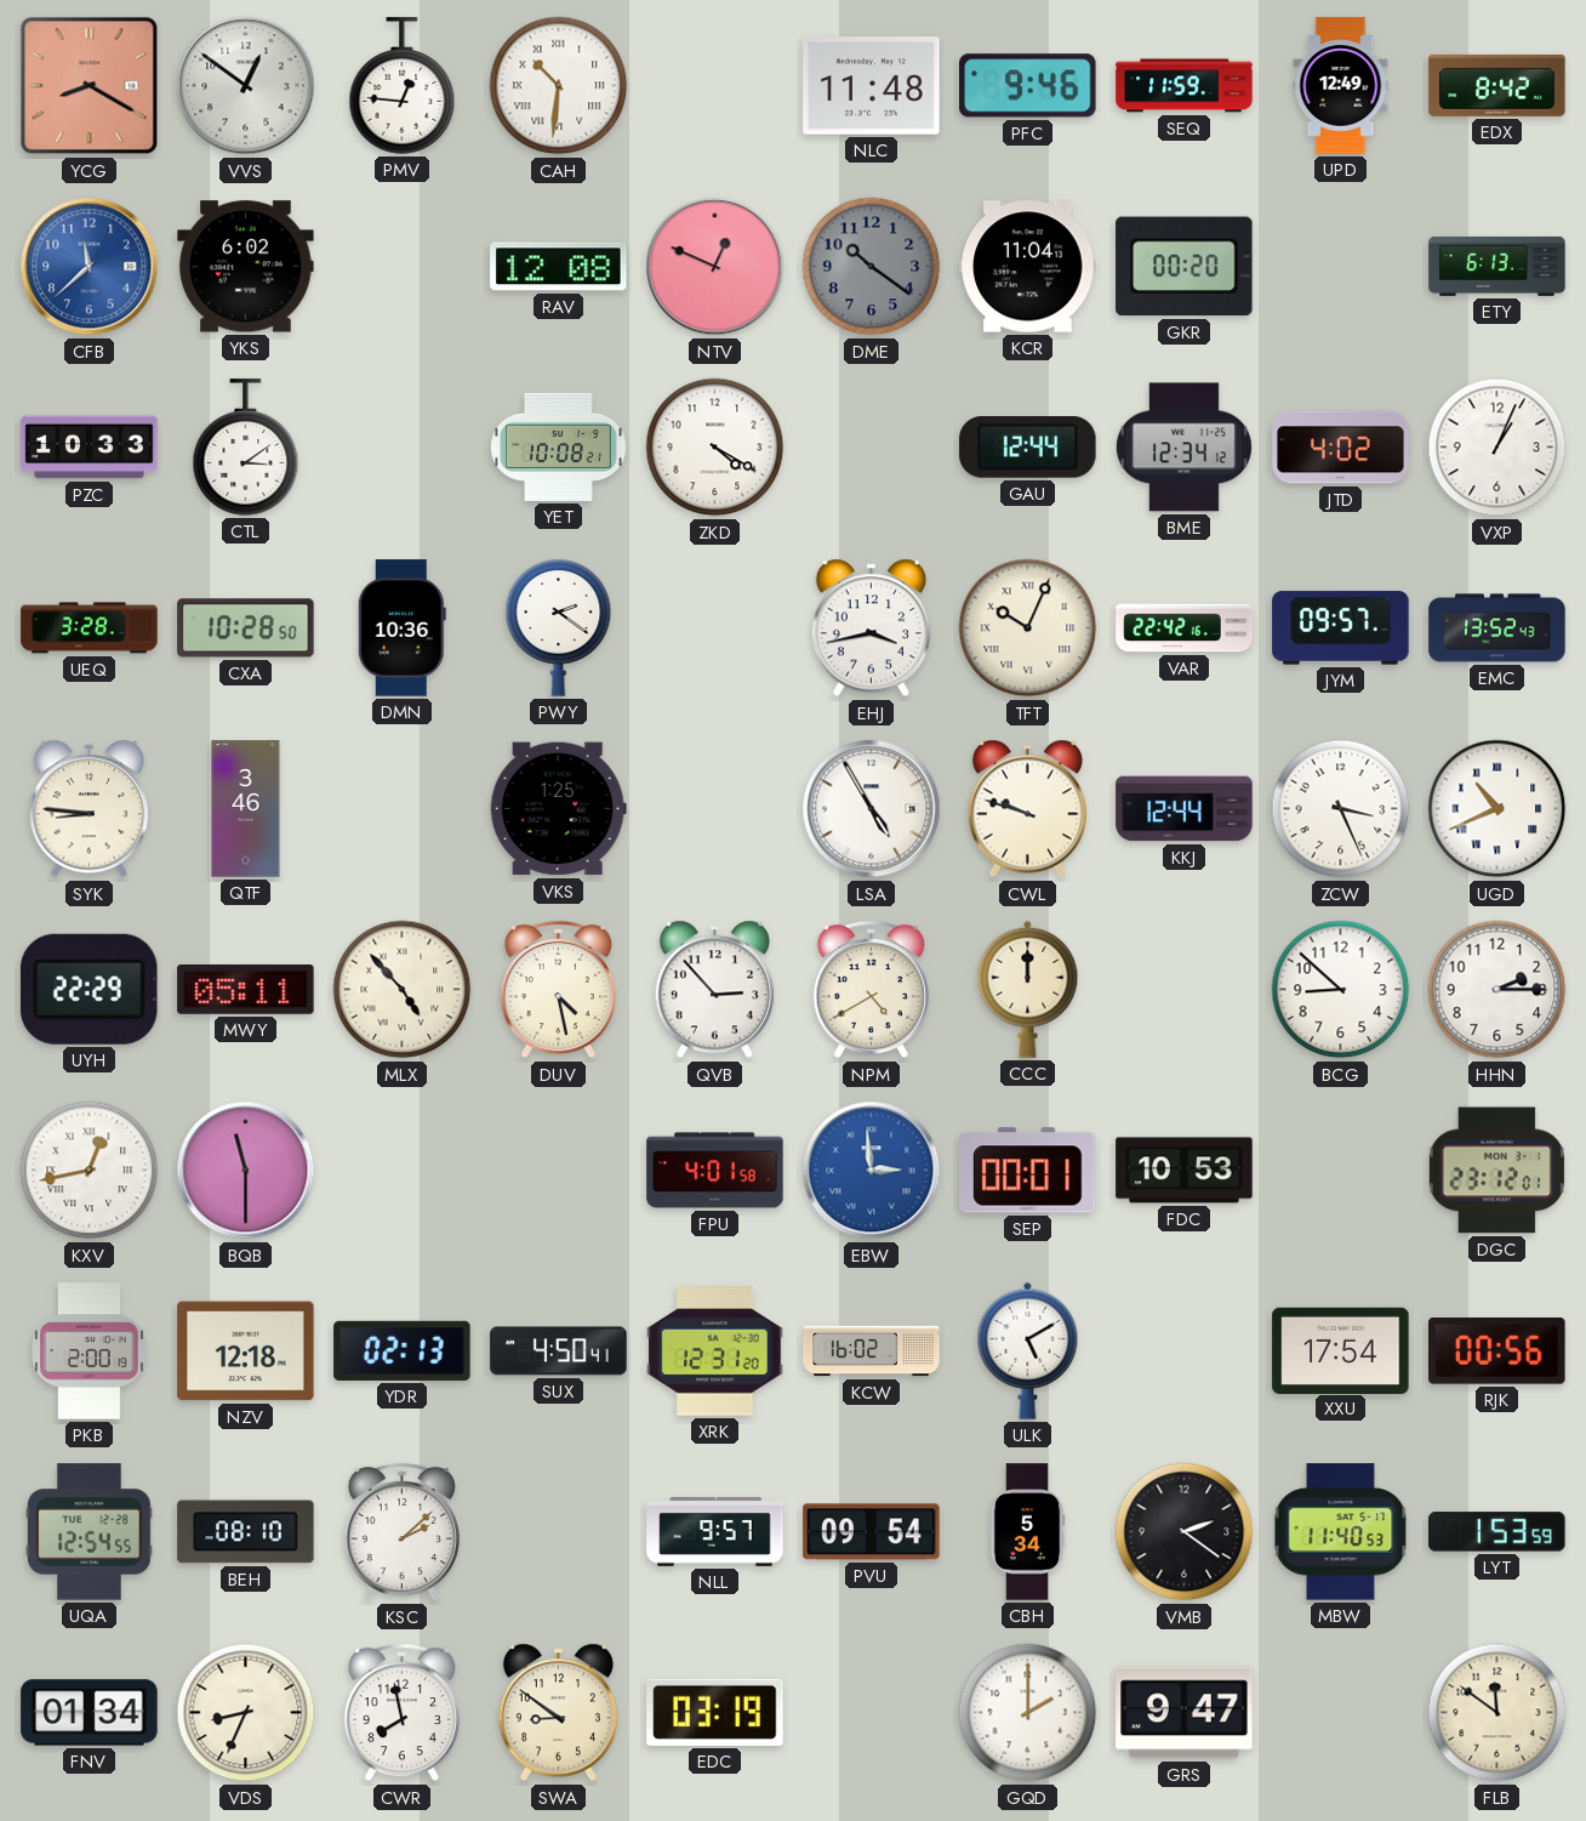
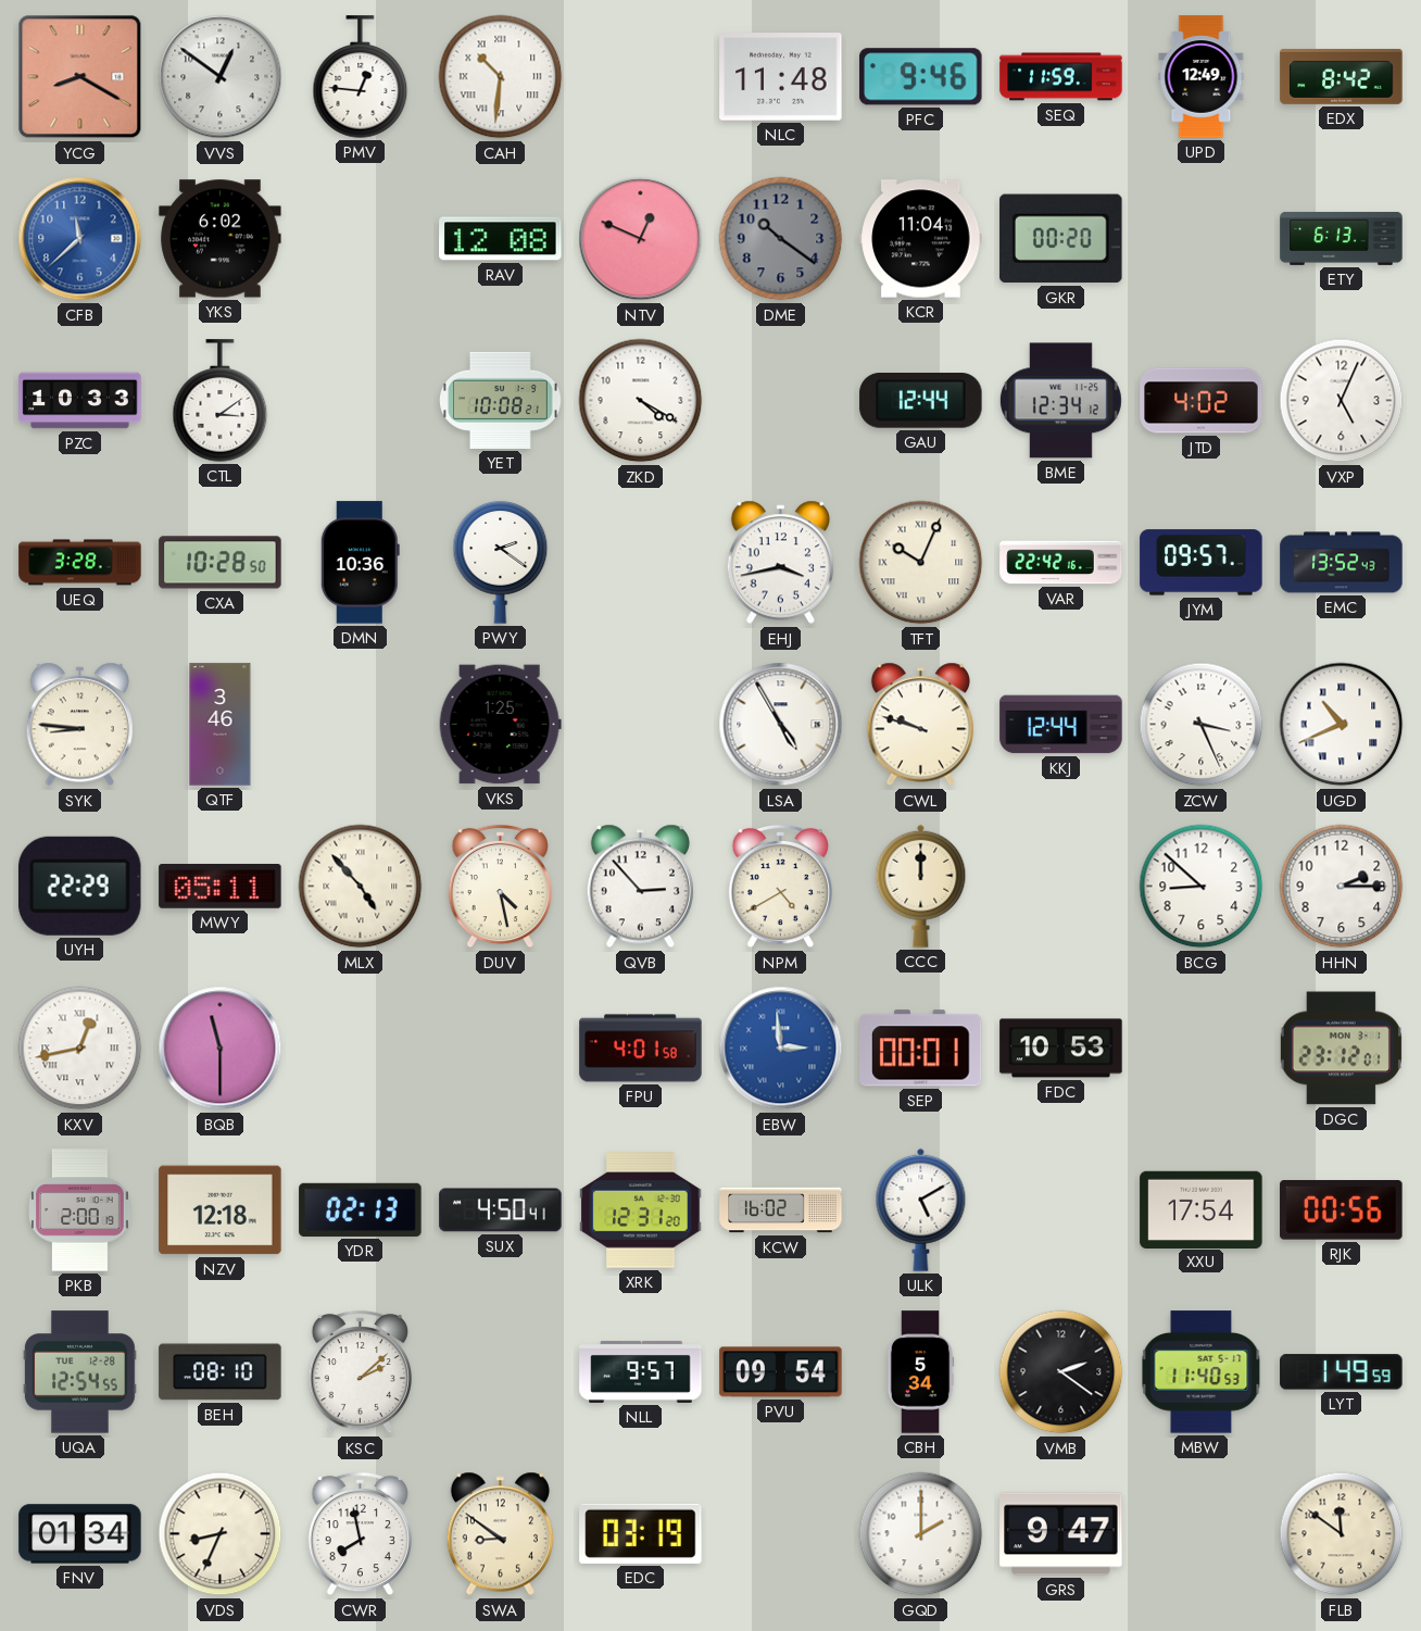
VXP: 1:04 -> 5:04
LYT: 1:53 -> 1:49
